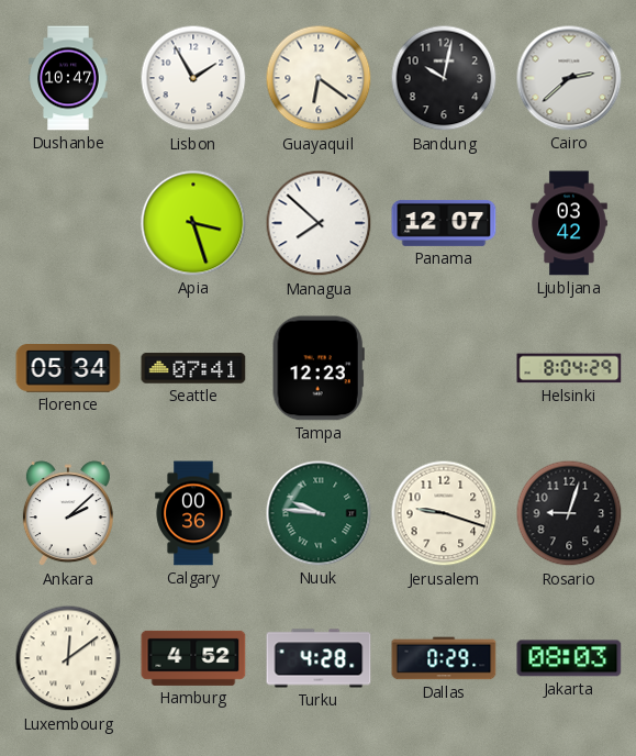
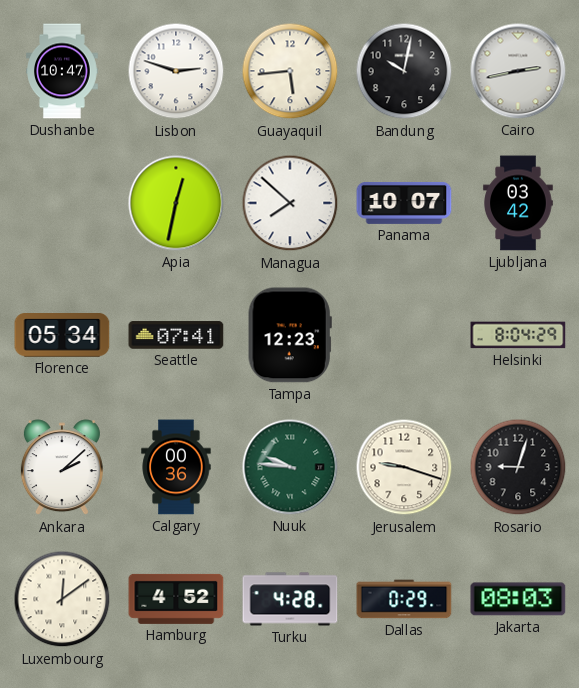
Lisbon: 1:55 -> 2:48
Guayaquil: 6:21 -> 5:44
Cairo: 2:38 -> 2:43
Apia: 3:27 -> 12:32
Panama: 12:07 -> 10:07
